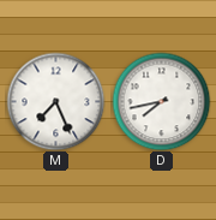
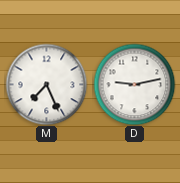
D: 7:43 -> 9:13
